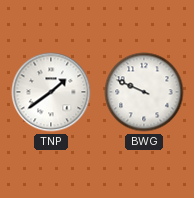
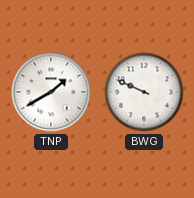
TNP: 1:39 -> 1:40
